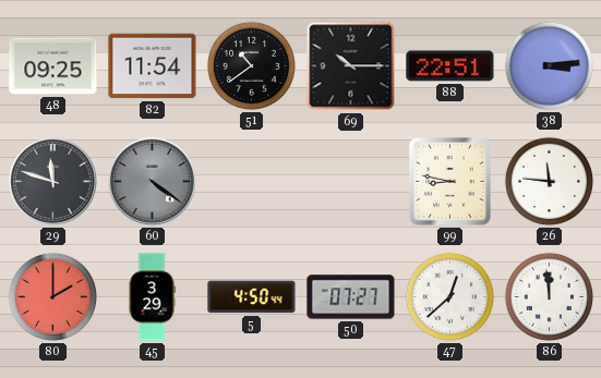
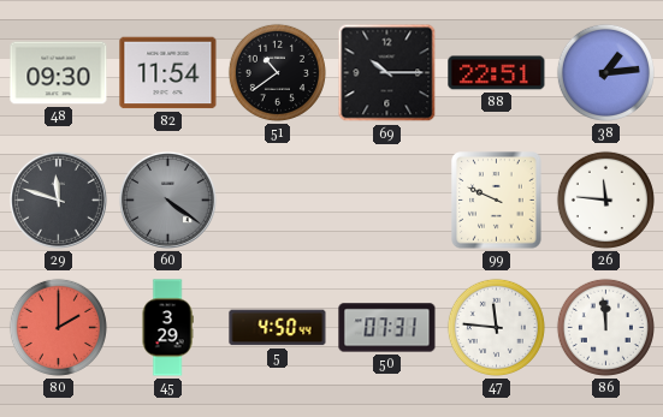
48: 09:25 -> 09:30
38: 3:14 -> 1:14
99: 8:47 -> 9:49
50: 07:27 -> 07:31
47: 12:38 -> 11:46
